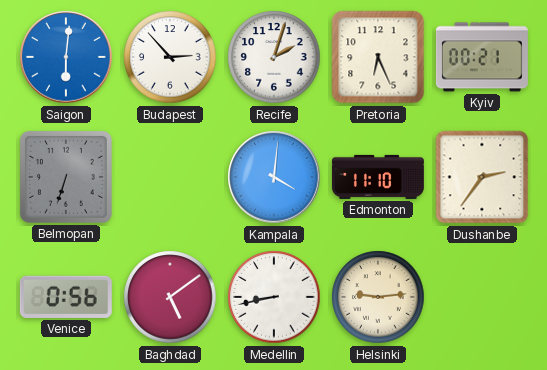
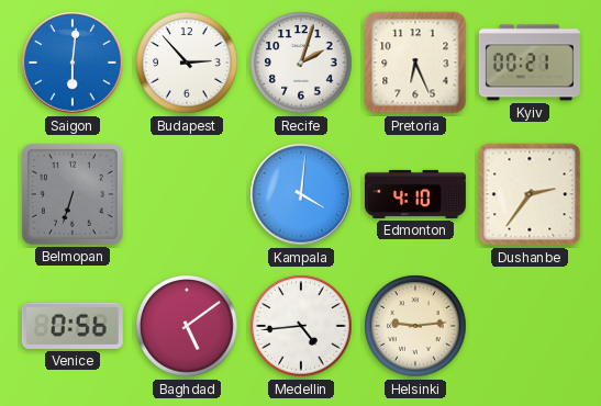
Edmonton: 11:10 -> 4:10
Medellin: 8:43 -> 4:44
